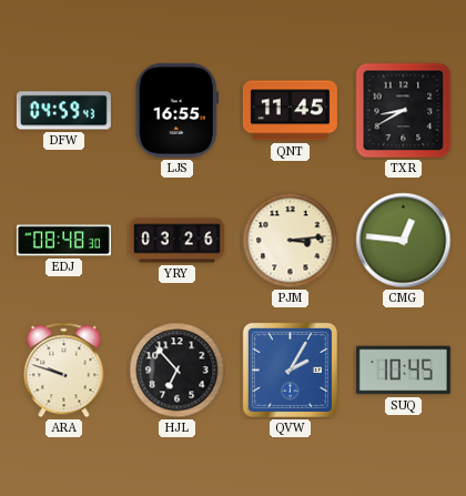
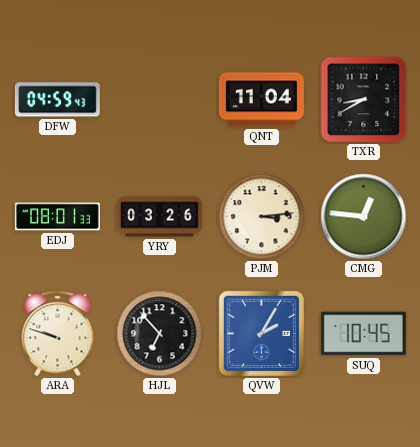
LJS: 16:55 -> none
QNT: 11:45 -> 11:04
EDJ: 08:48 -> 08:01
